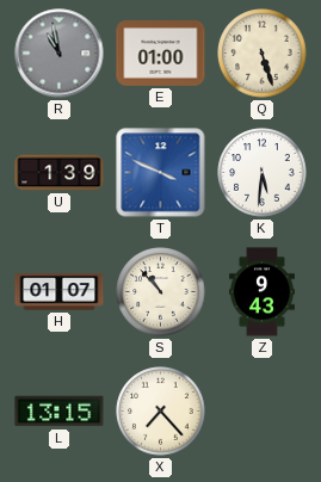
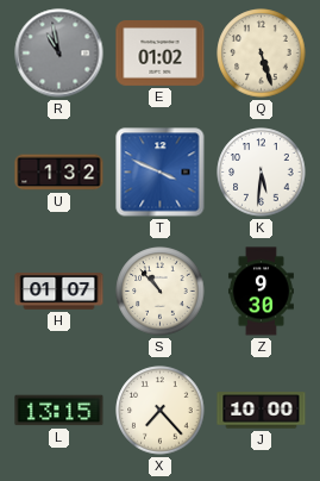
E: 01:00 -> 01:02
U: 1:39 -> 1:32
Z: 9:43 -> 9:30
J: none -> 10:00
